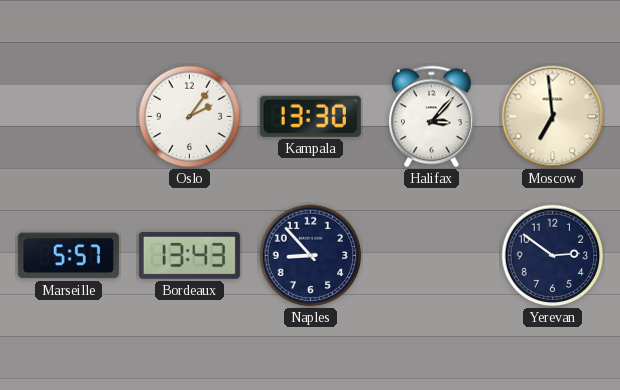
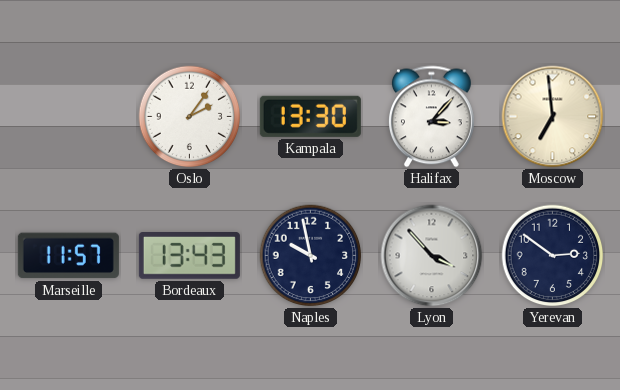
Marseille: 5:57 -> 11:57
Naples: 8:53 -> 9:58
Lyon: none -> 3:53
